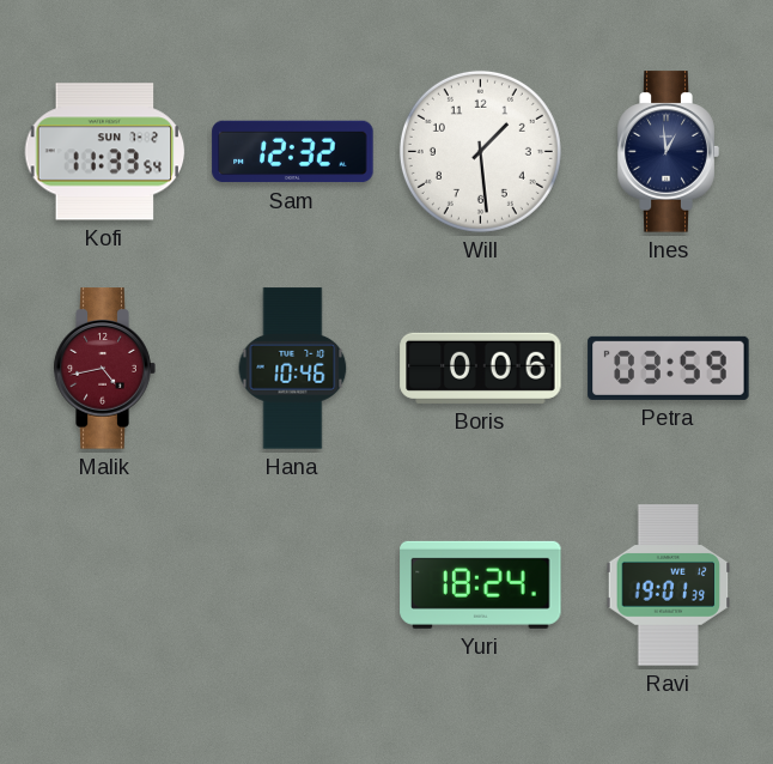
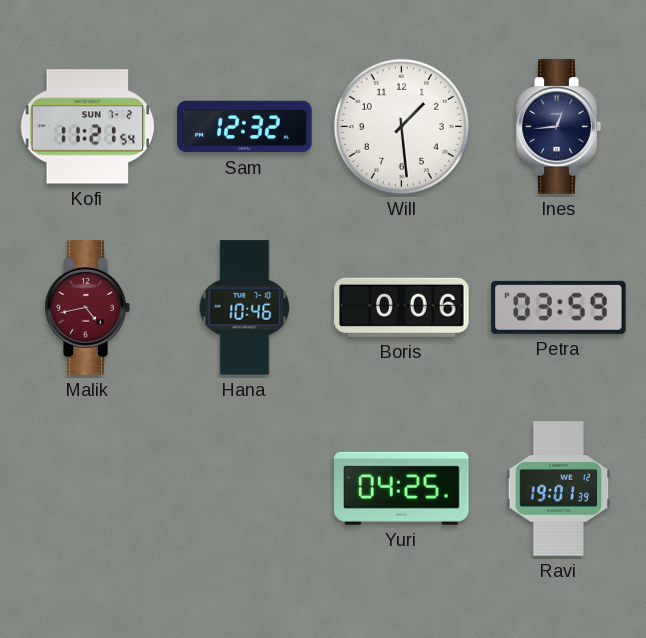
Kofi: 11:33 -> 11:21
Ines: 12:59 -> 12:44
Yuri: 18:24 -> 04:25
